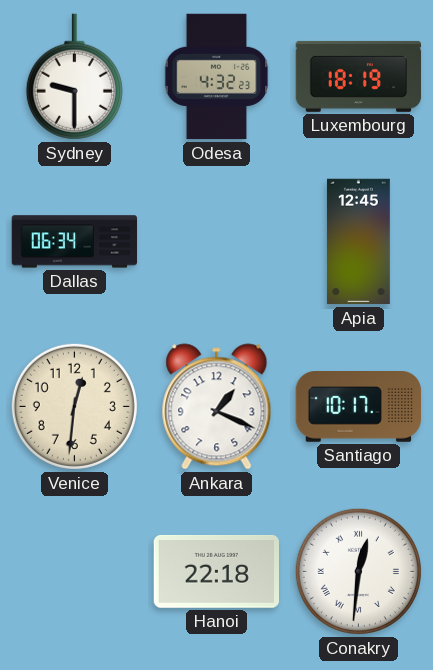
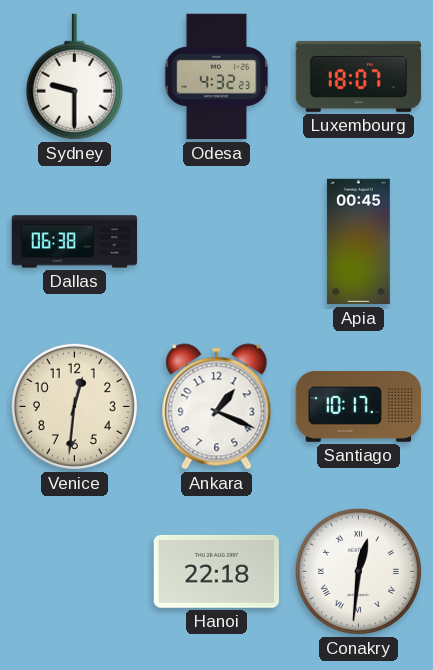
Luxembourg: 18:19 -> 18:07
Dallas: 06:34 -> 06:38
Apia: 12:45 -> 00:45
